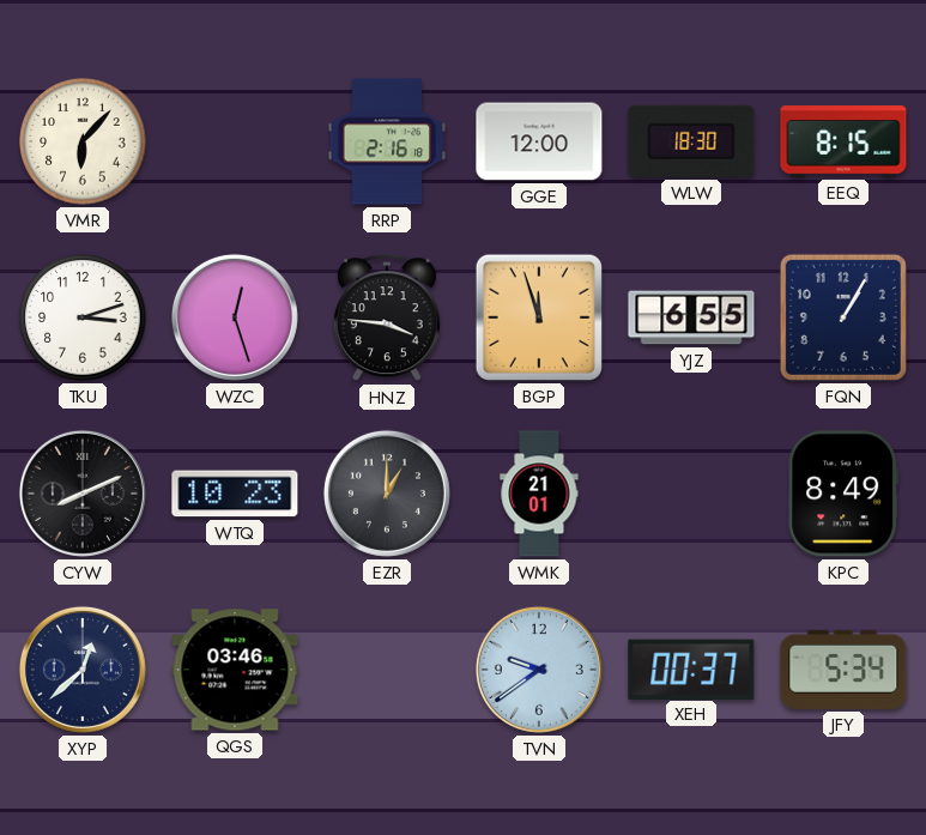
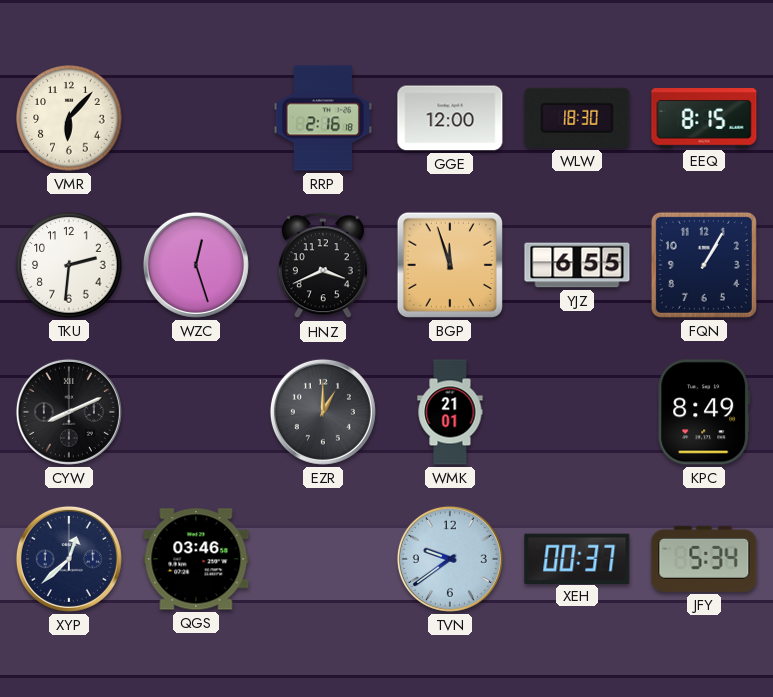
TKU: 3:12 -> 2:31
HNZ: 3:46 -> 3:41
WTQ: 10:23 -> none
